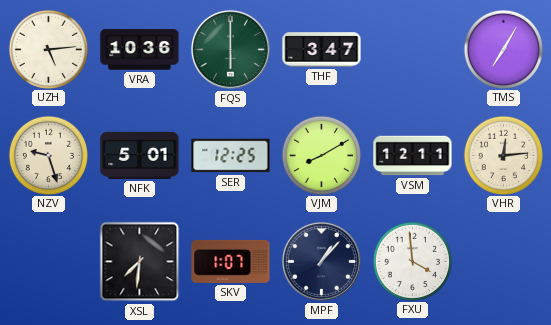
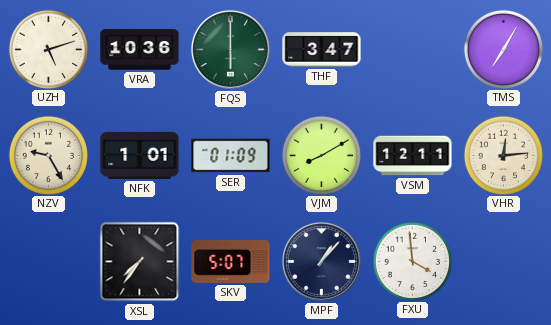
UZH: 5:14 -> 5:12
NZV: 9:27 -> 9:25
NFK: 5:01 -> 1:01
SER: 12:25 -> 01:09
XSL: 7:31 -> 7:36
SKV: 1:07 -> 5:07
